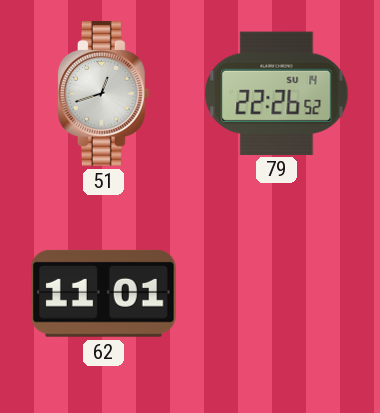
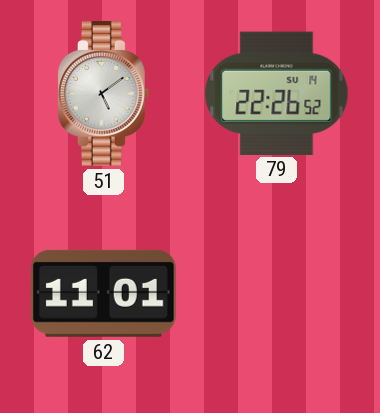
51: 12:42 -> 5:09
